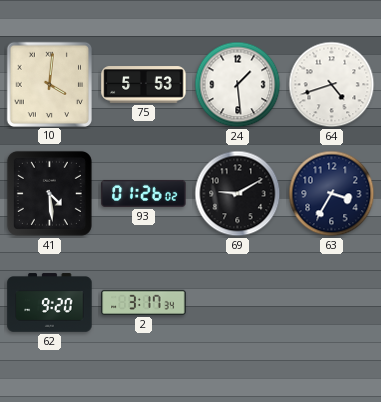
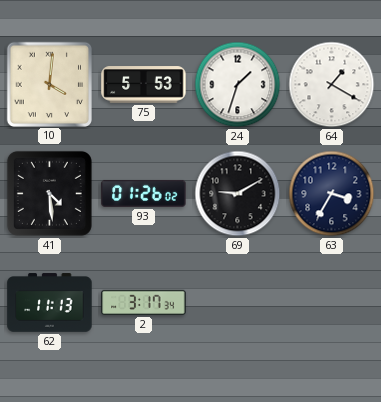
24: 1:29 -> 1:33
64: 4:42 -> 1:20
62: 9:20 -> 11:13
